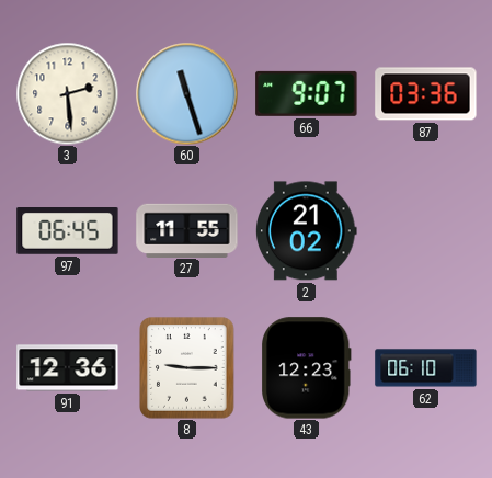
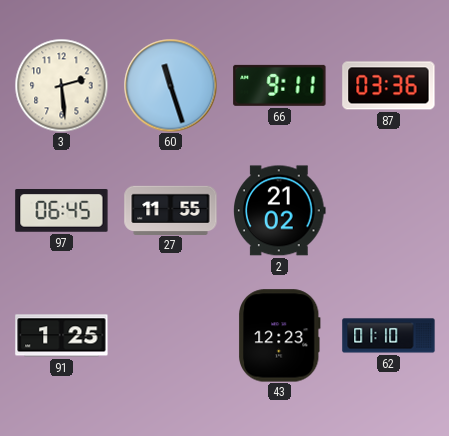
66: 9:07 -> 9:11
91: 12:36 -> 1:25
8: 9:15 -> none
62: 06:10 -> 01:10
